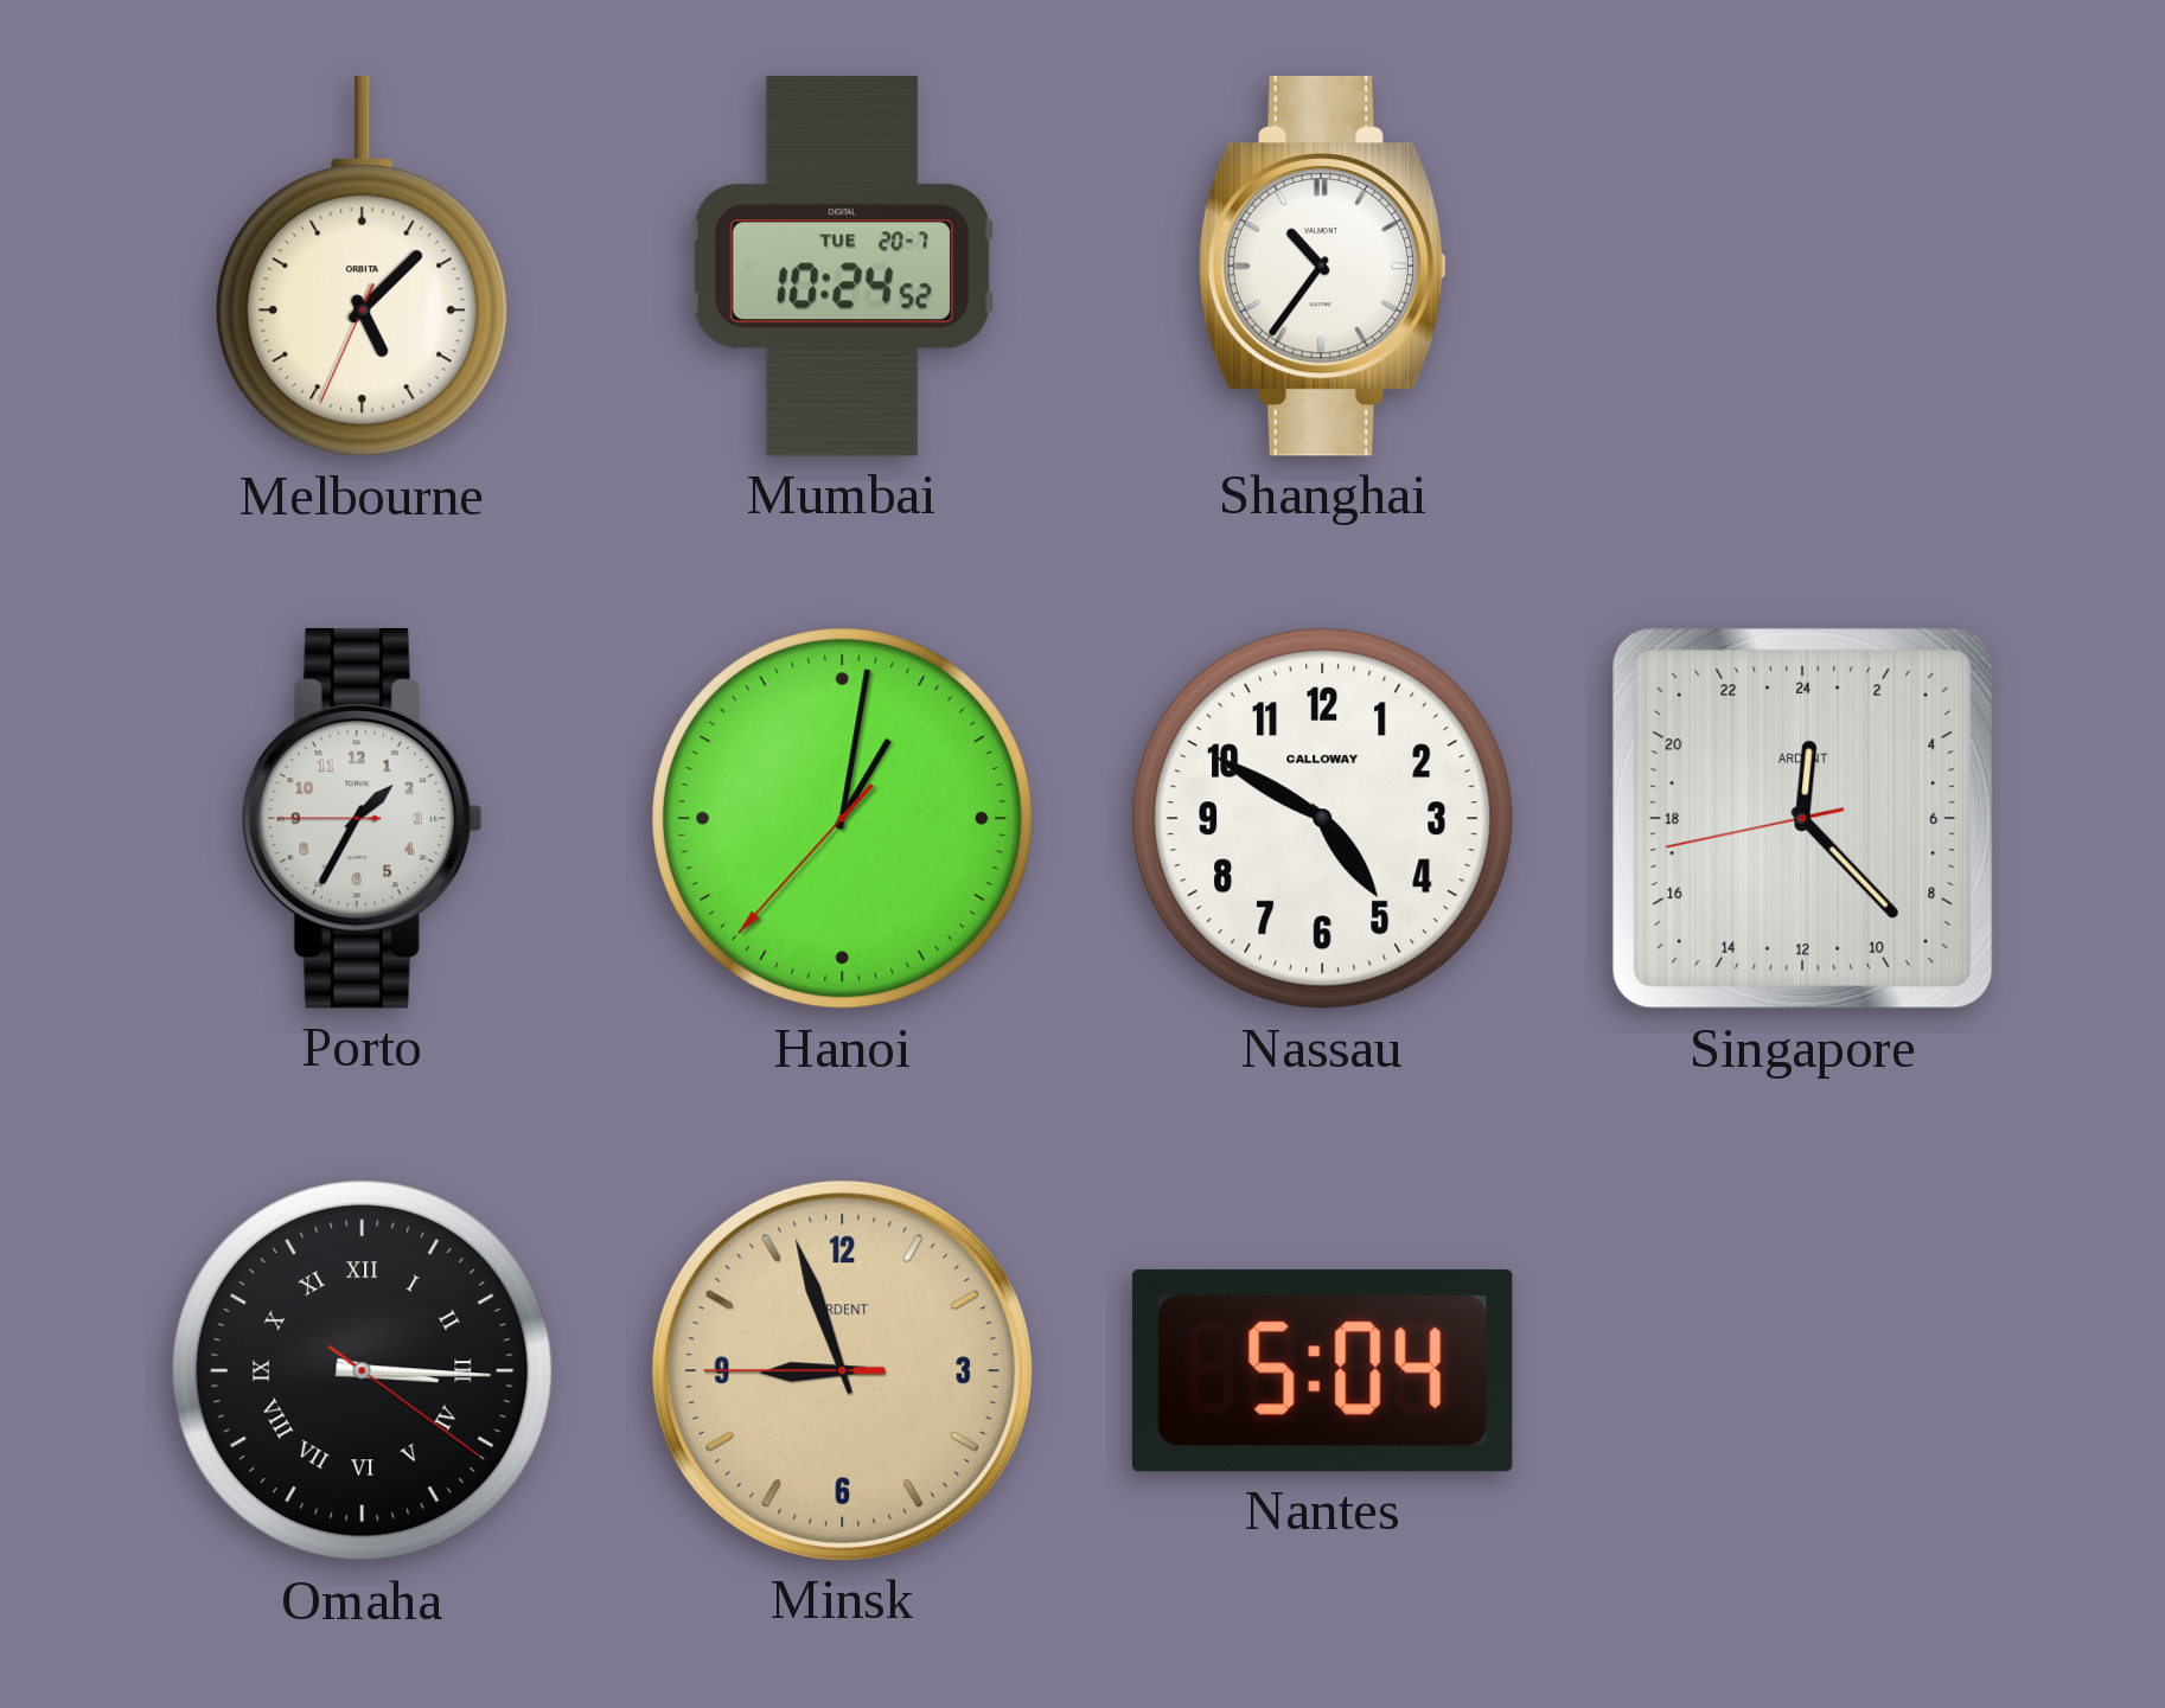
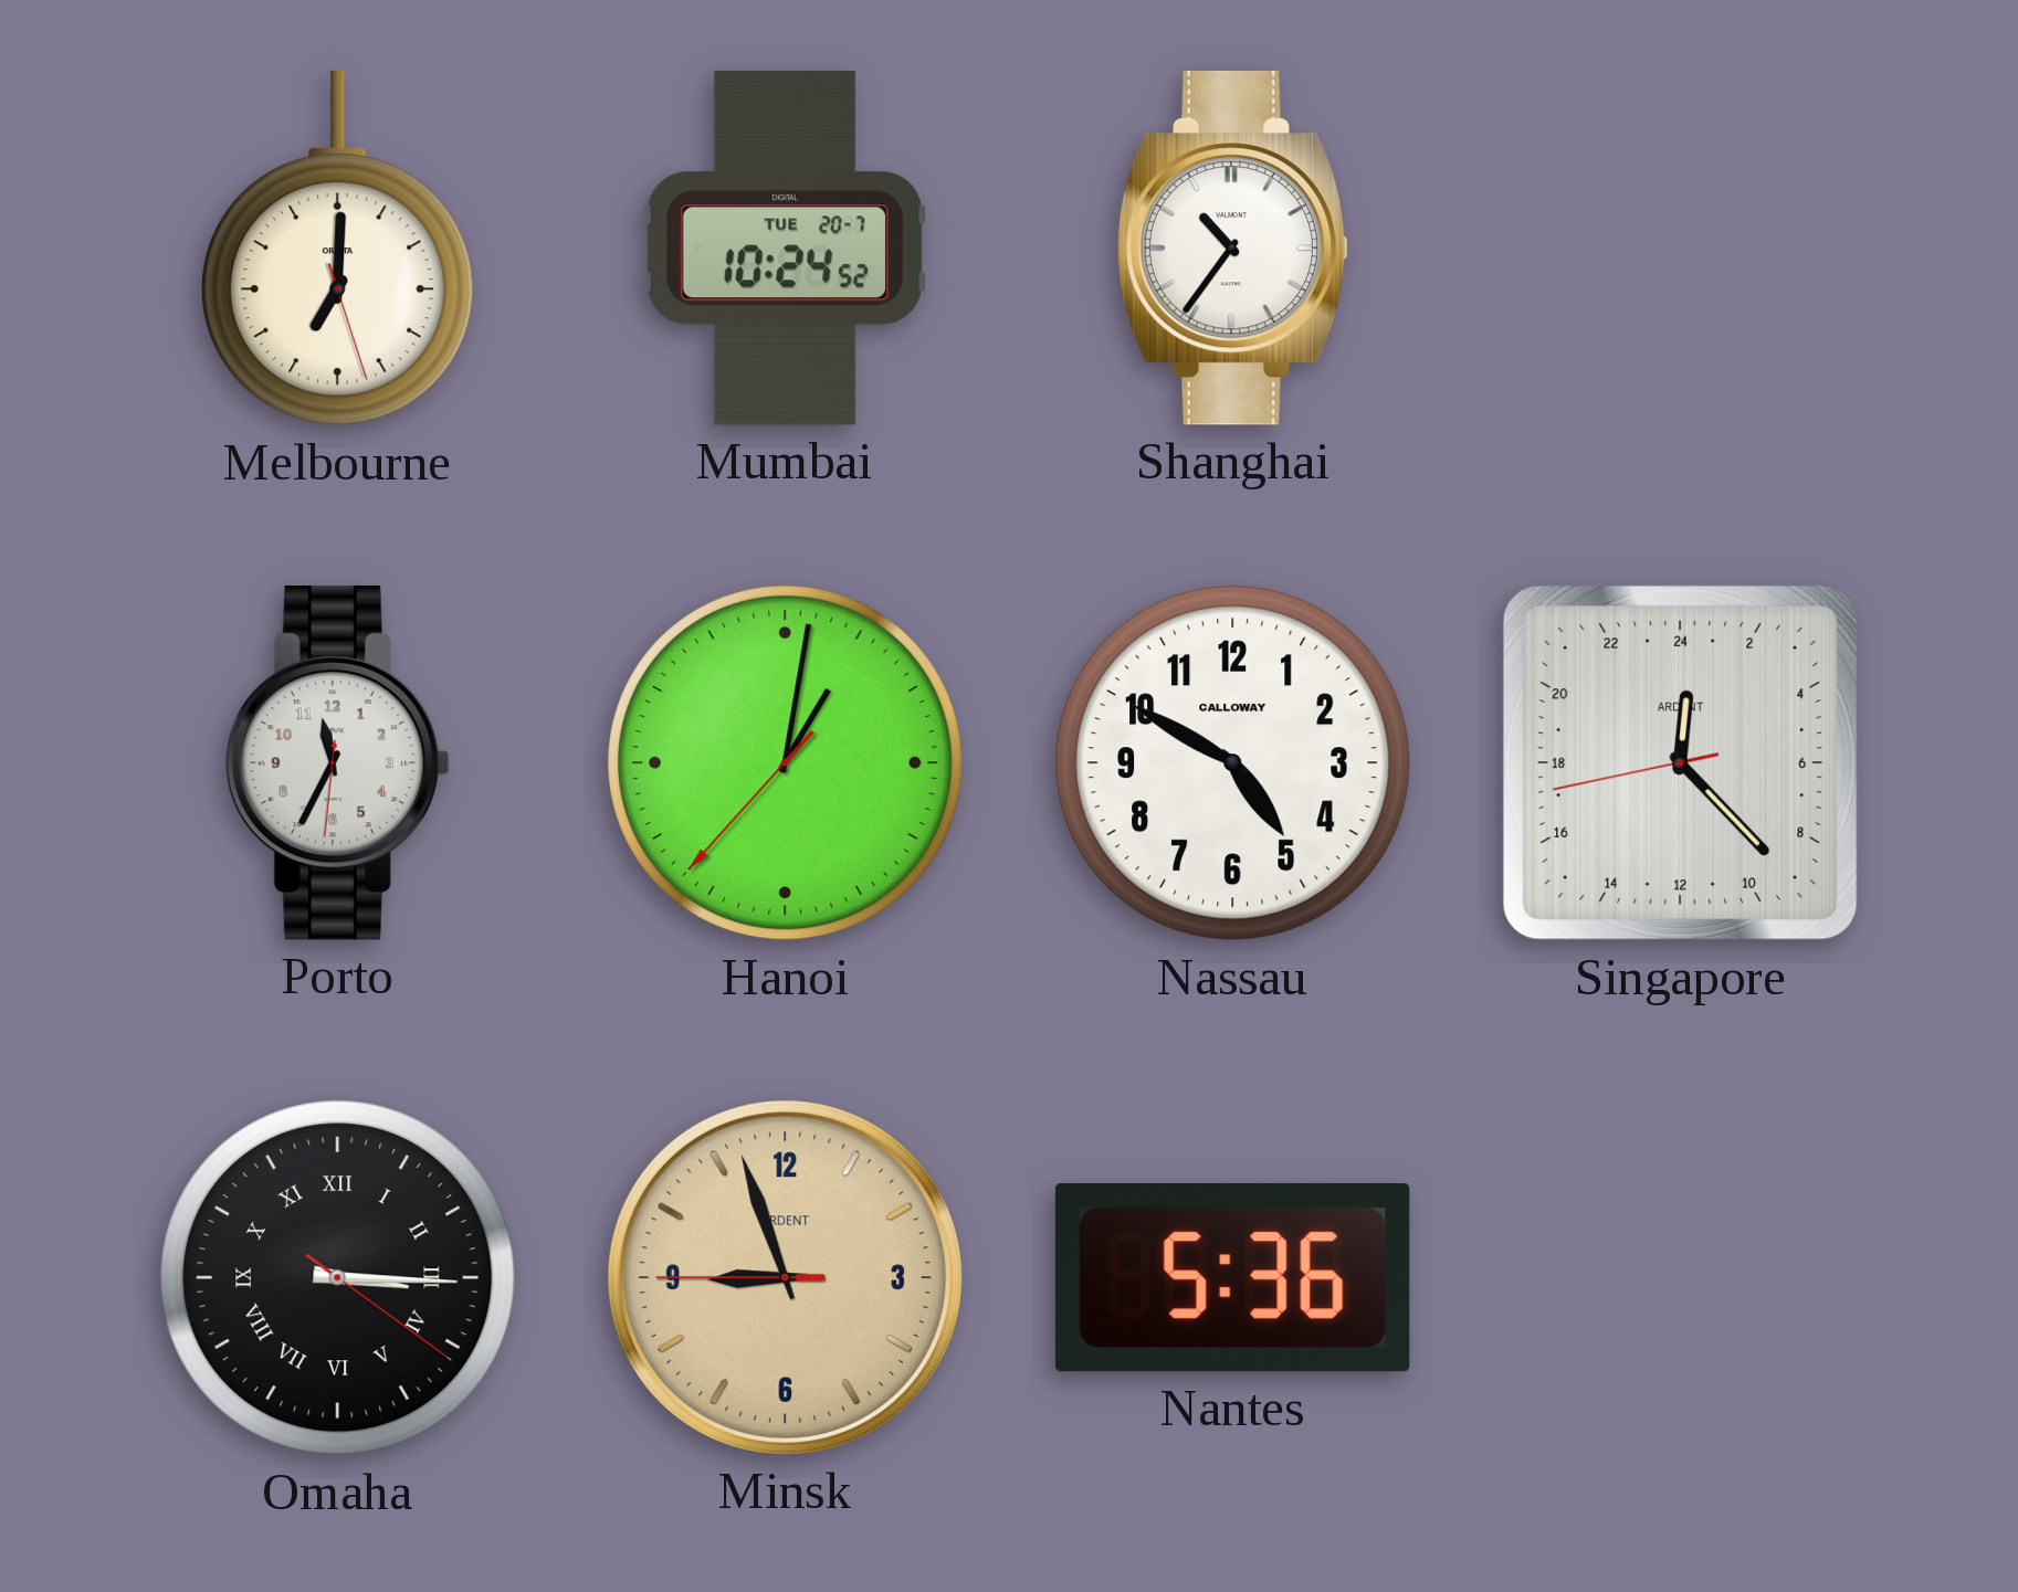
Melbourne: 5:07 -> 7:00
Porto: 1:34 -> 11:34
Nantes: 5:04 -> 5:36
